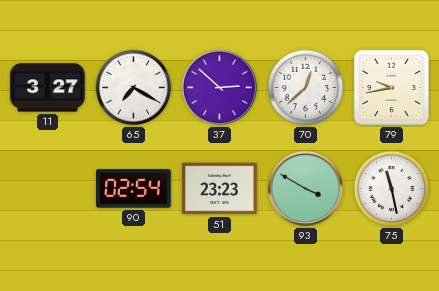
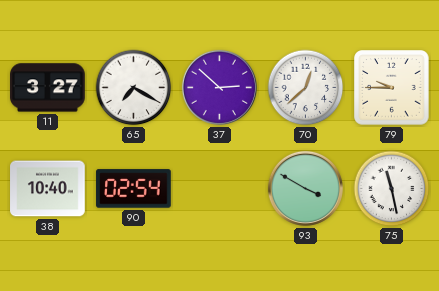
79: 9:43 -> 9:45
38: none -> 10:40
51: 23:23 -> none
